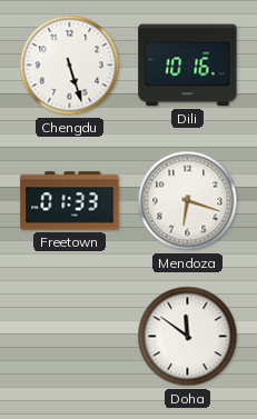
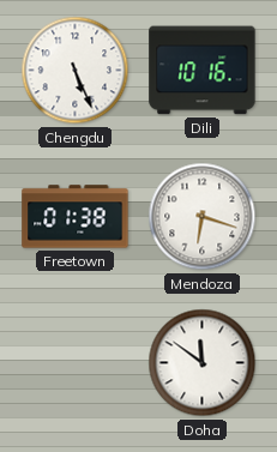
Chengdu: 5:27 -> 5:26
Freetown: 01:33 -> 01:38
